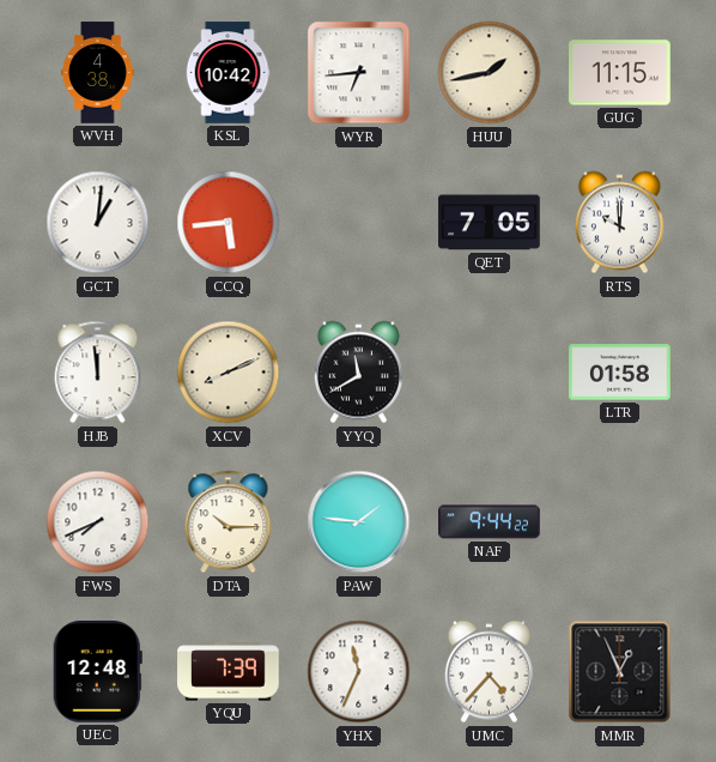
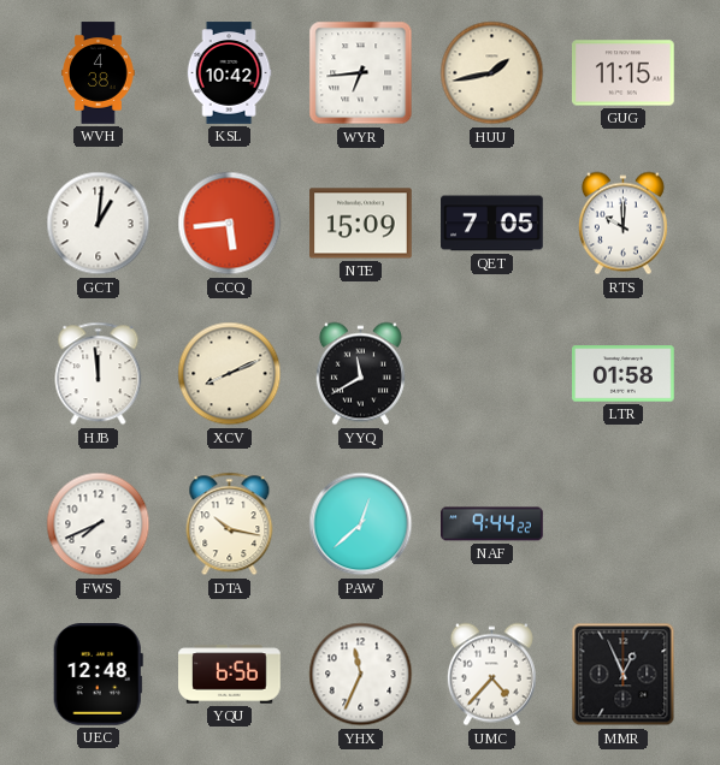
NTE: none -> 15:09
DTA: 10:15 -> 10:17
PAW: 1:46 -> 12:38
YQU: 7:39 -> 6:56
